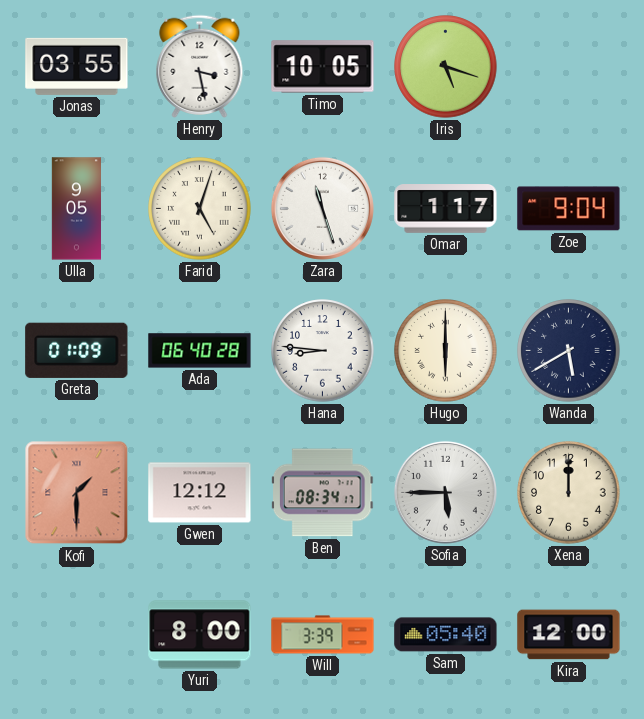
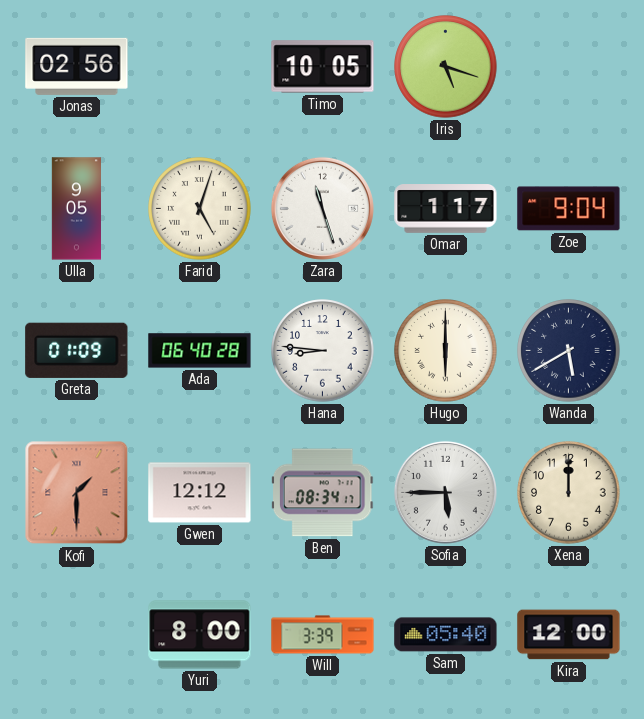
Jonas: 03:55 -> 02:56
Henry: 3:28 -> none
